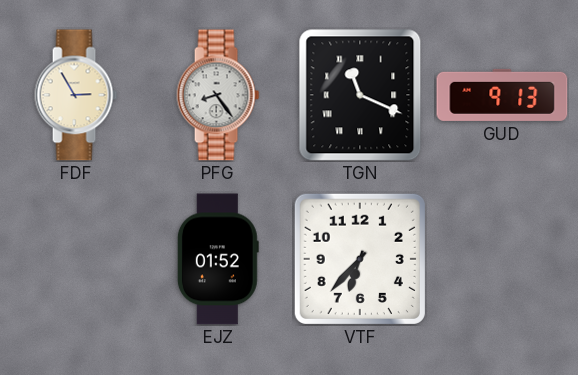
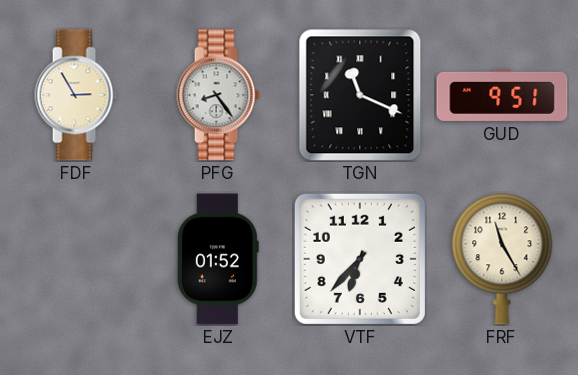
GUD: 9:13 -> 9:51
FRF: none -> 11:25
